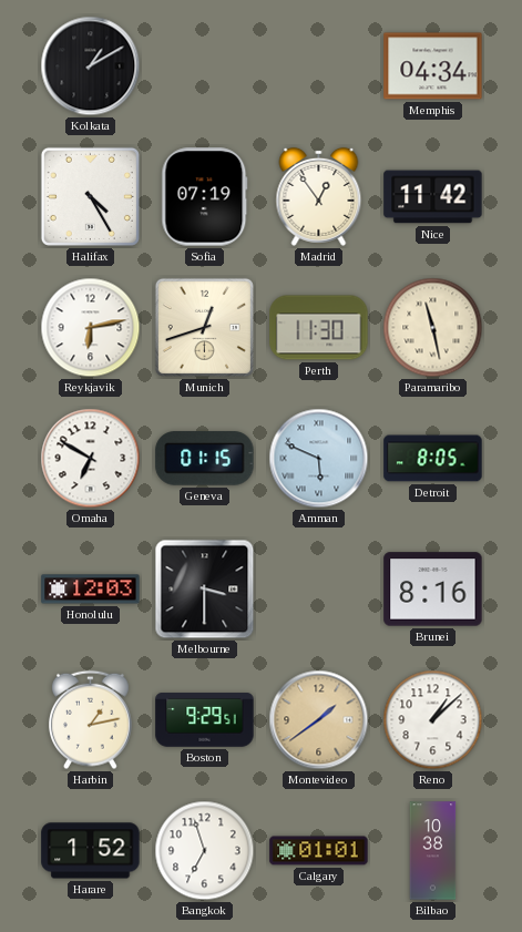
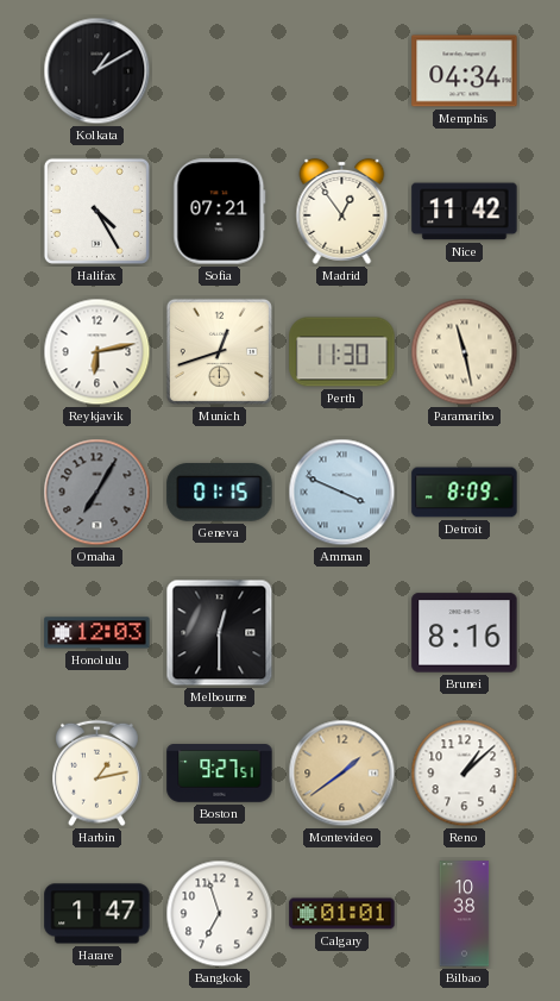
Sofia: 07:19 -> 07:21
Omaha: 6:50 -> 7:05
Omaha dial: white -> grey
Amman: 5:49 -> 3:49
Detroit: 8:05 -> 8:09
Melbourne: 3:30 -> 12:30
Boston: 9:29 -> 9:27
Harare: 1:52 -> 1:47
